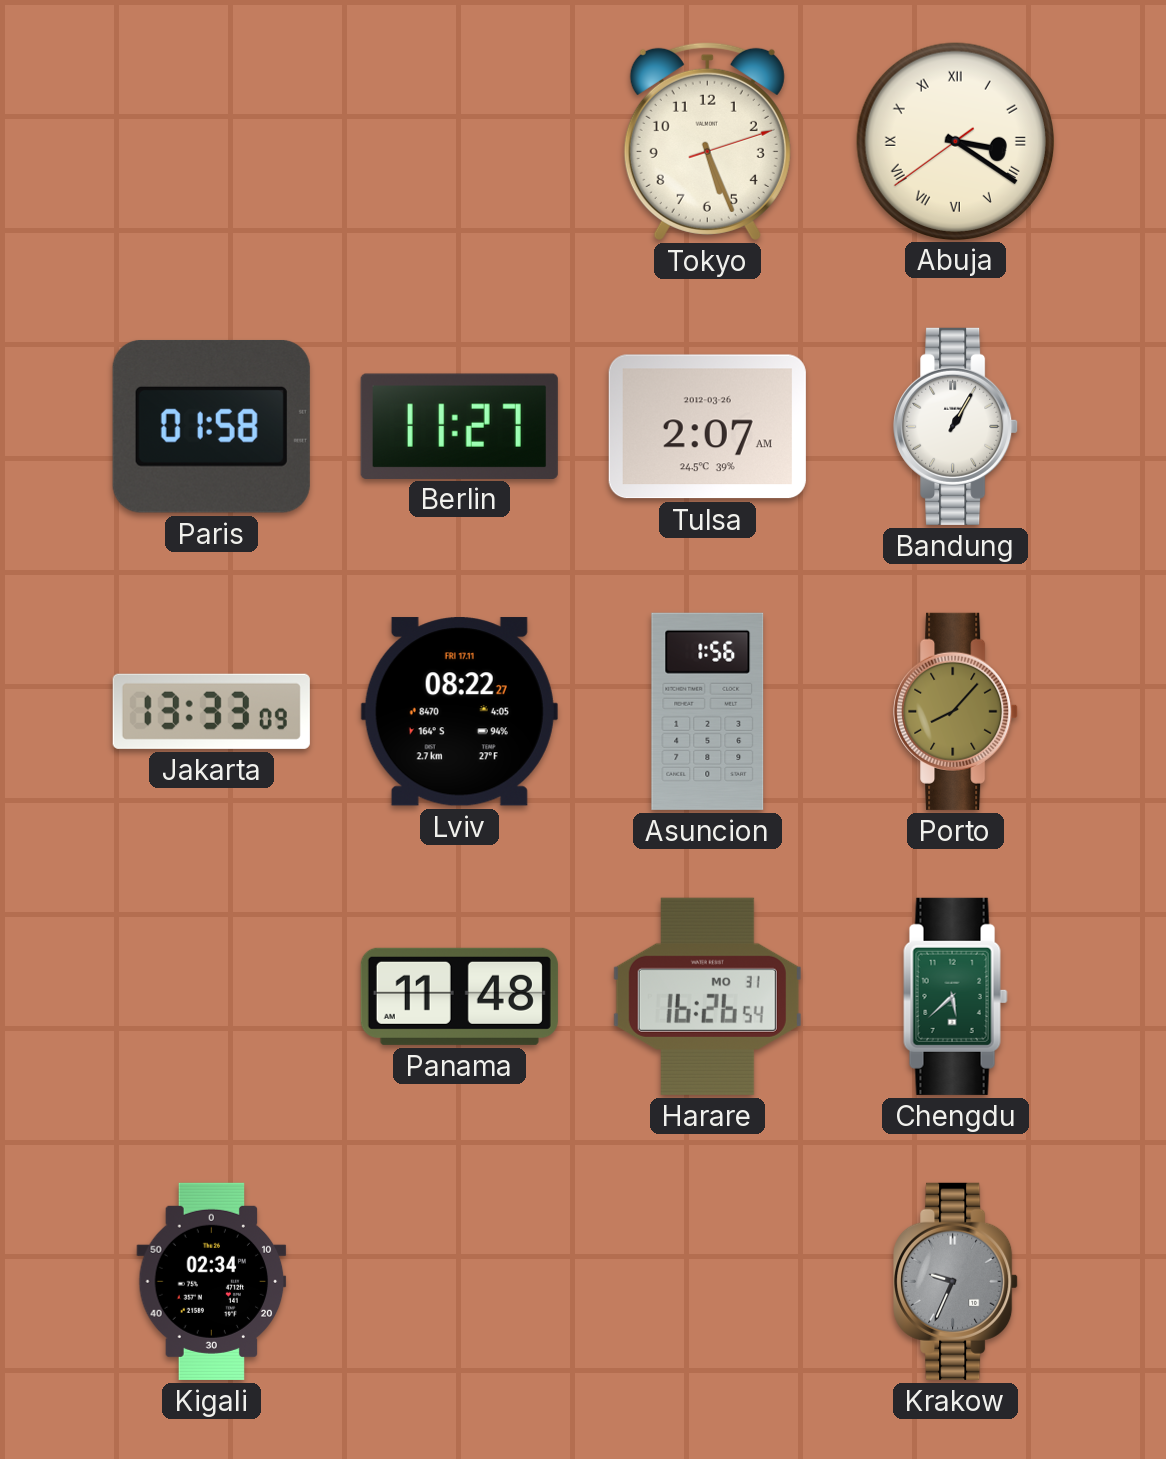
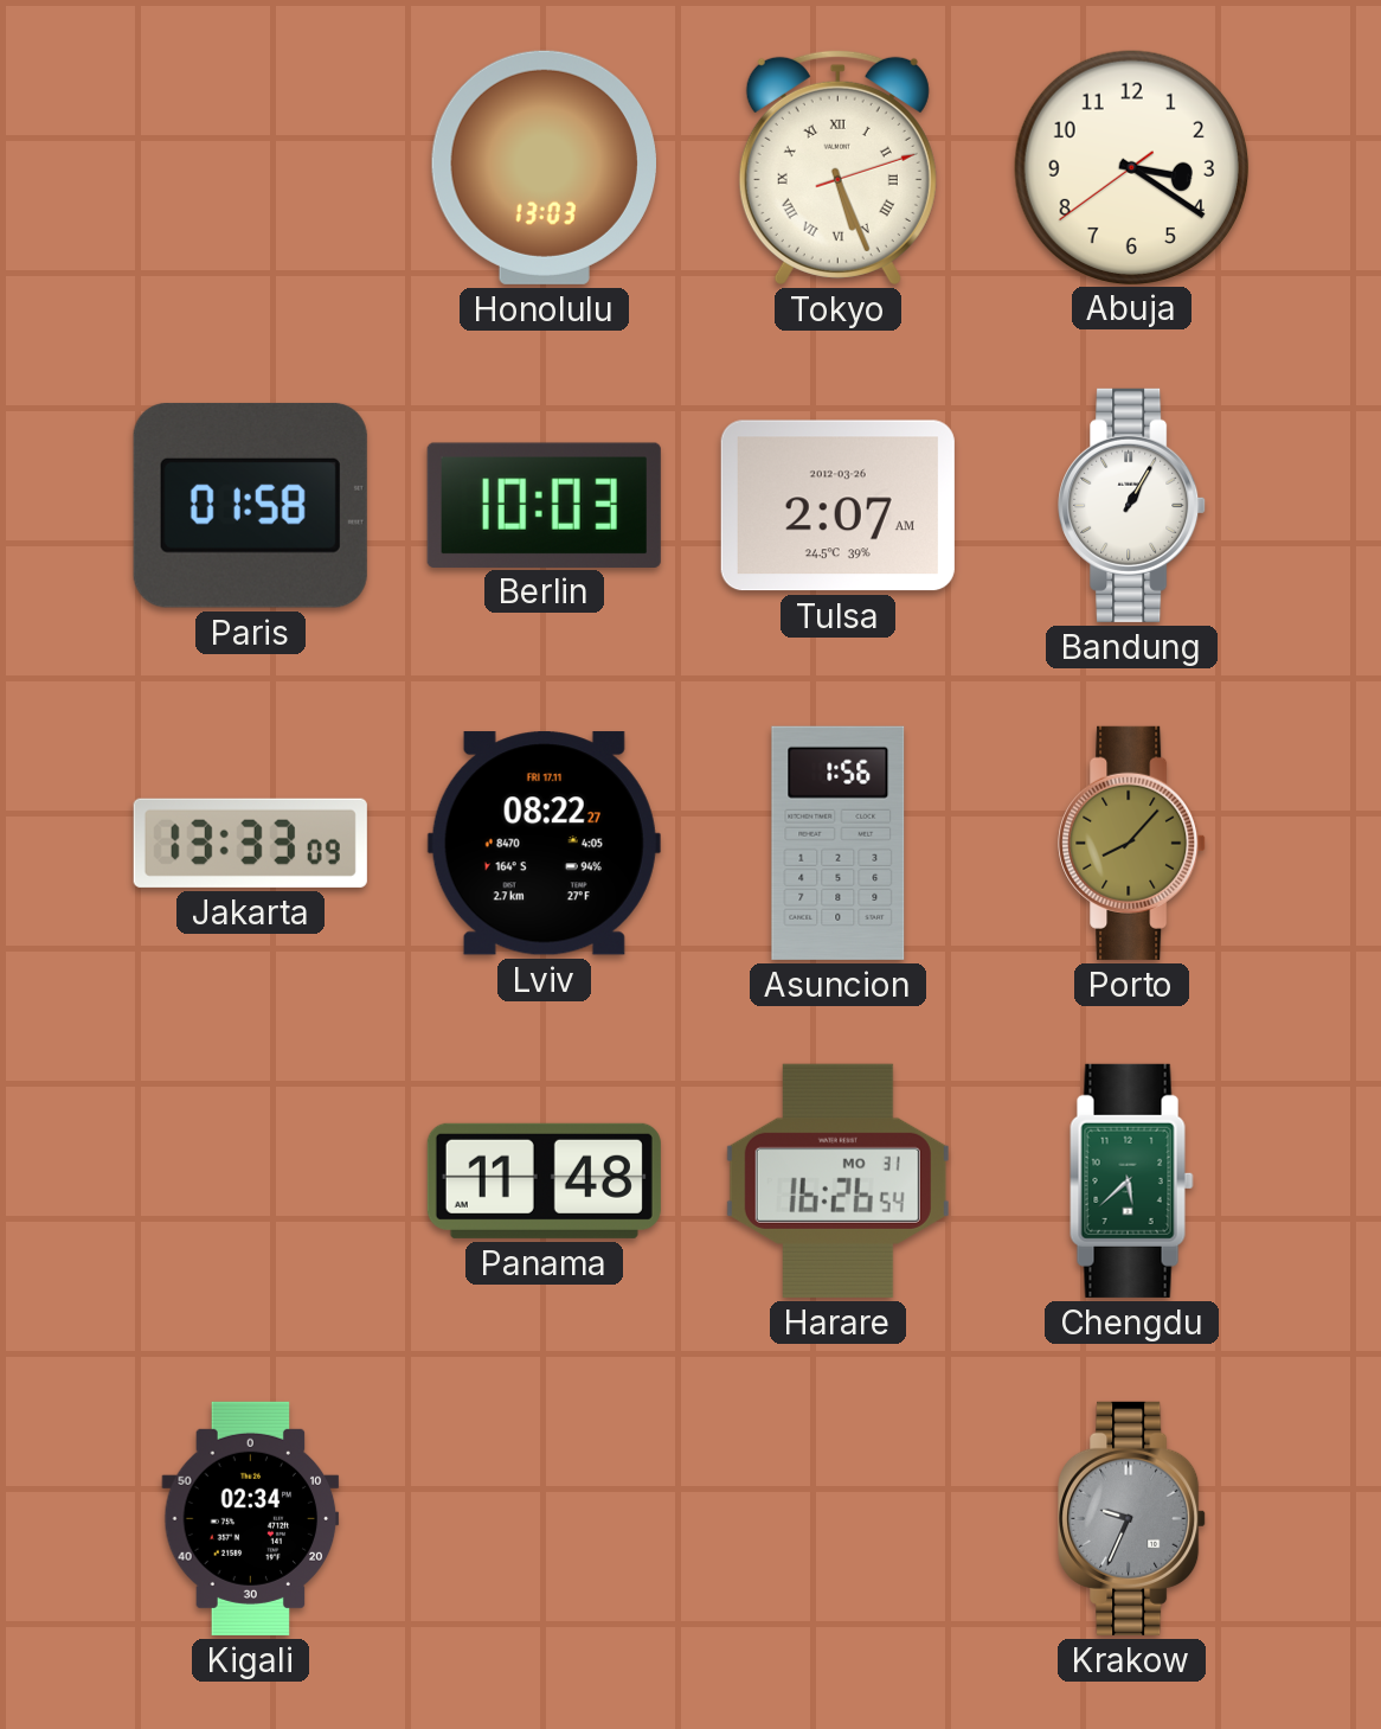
Honolulu: none -> 13:03
Tokyo numerals: Arabic -> Roman
Abuja numerals: Roman -> Arabic
Berlin: 11:27 -> 10:03
